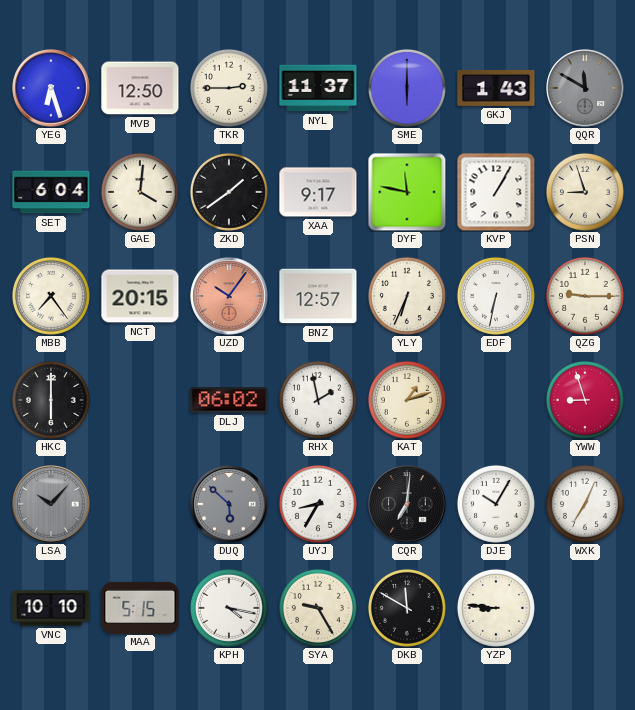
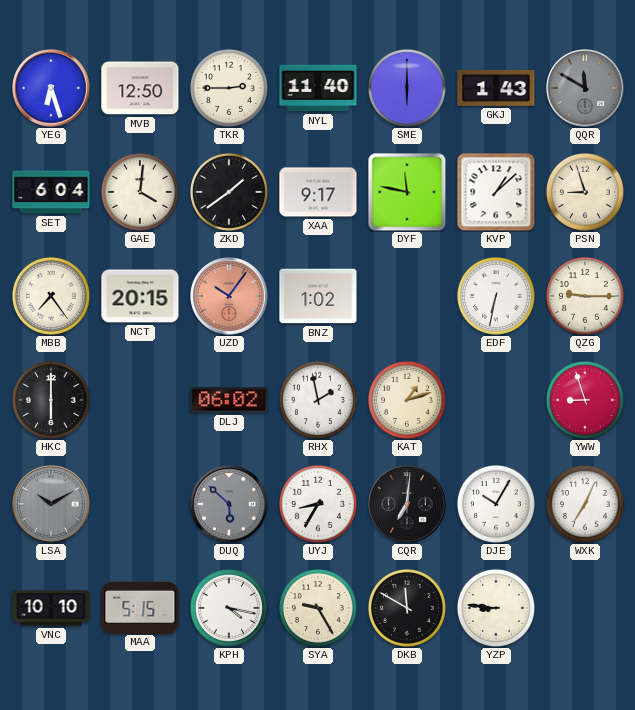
NYL: 11:37 -> 11:40
KVP: 1:05 -> 1:08
BNZ: 12:57 -> 1:02
YLY: 6:34 -> none
LSA: 10:07 -> 10:10
